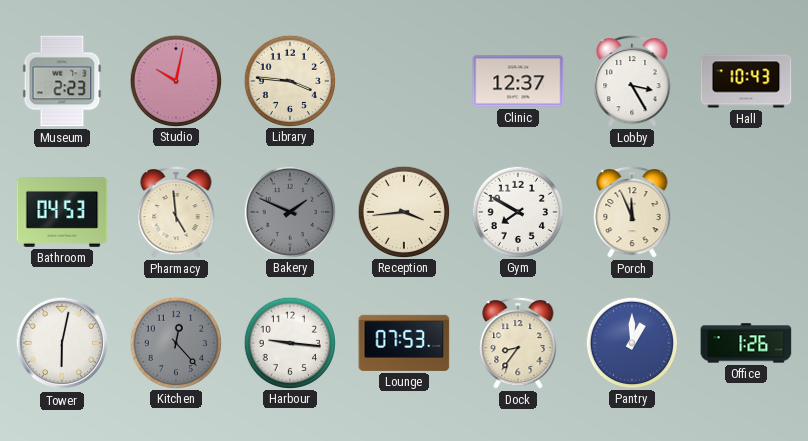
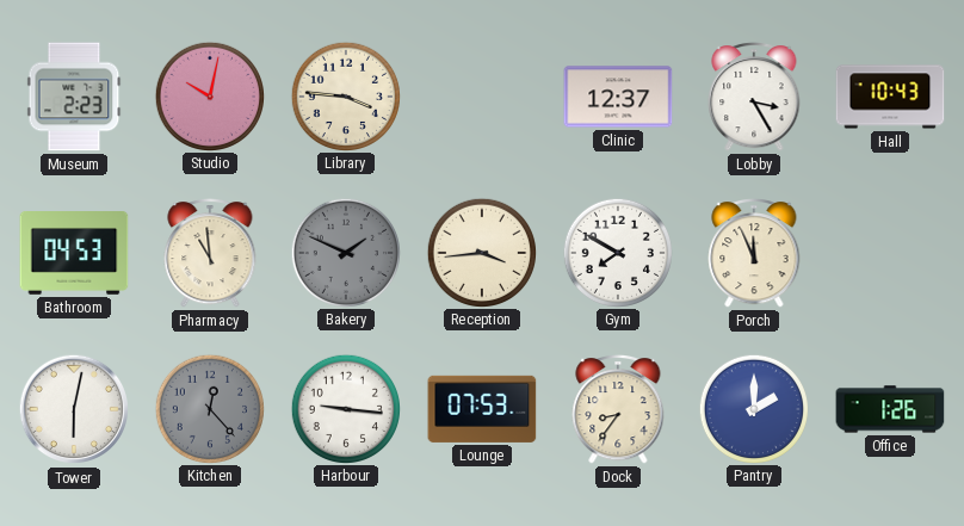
Pharmacy: 4:59 -> 10:59
Pantry: 1:00 -> 2:00
